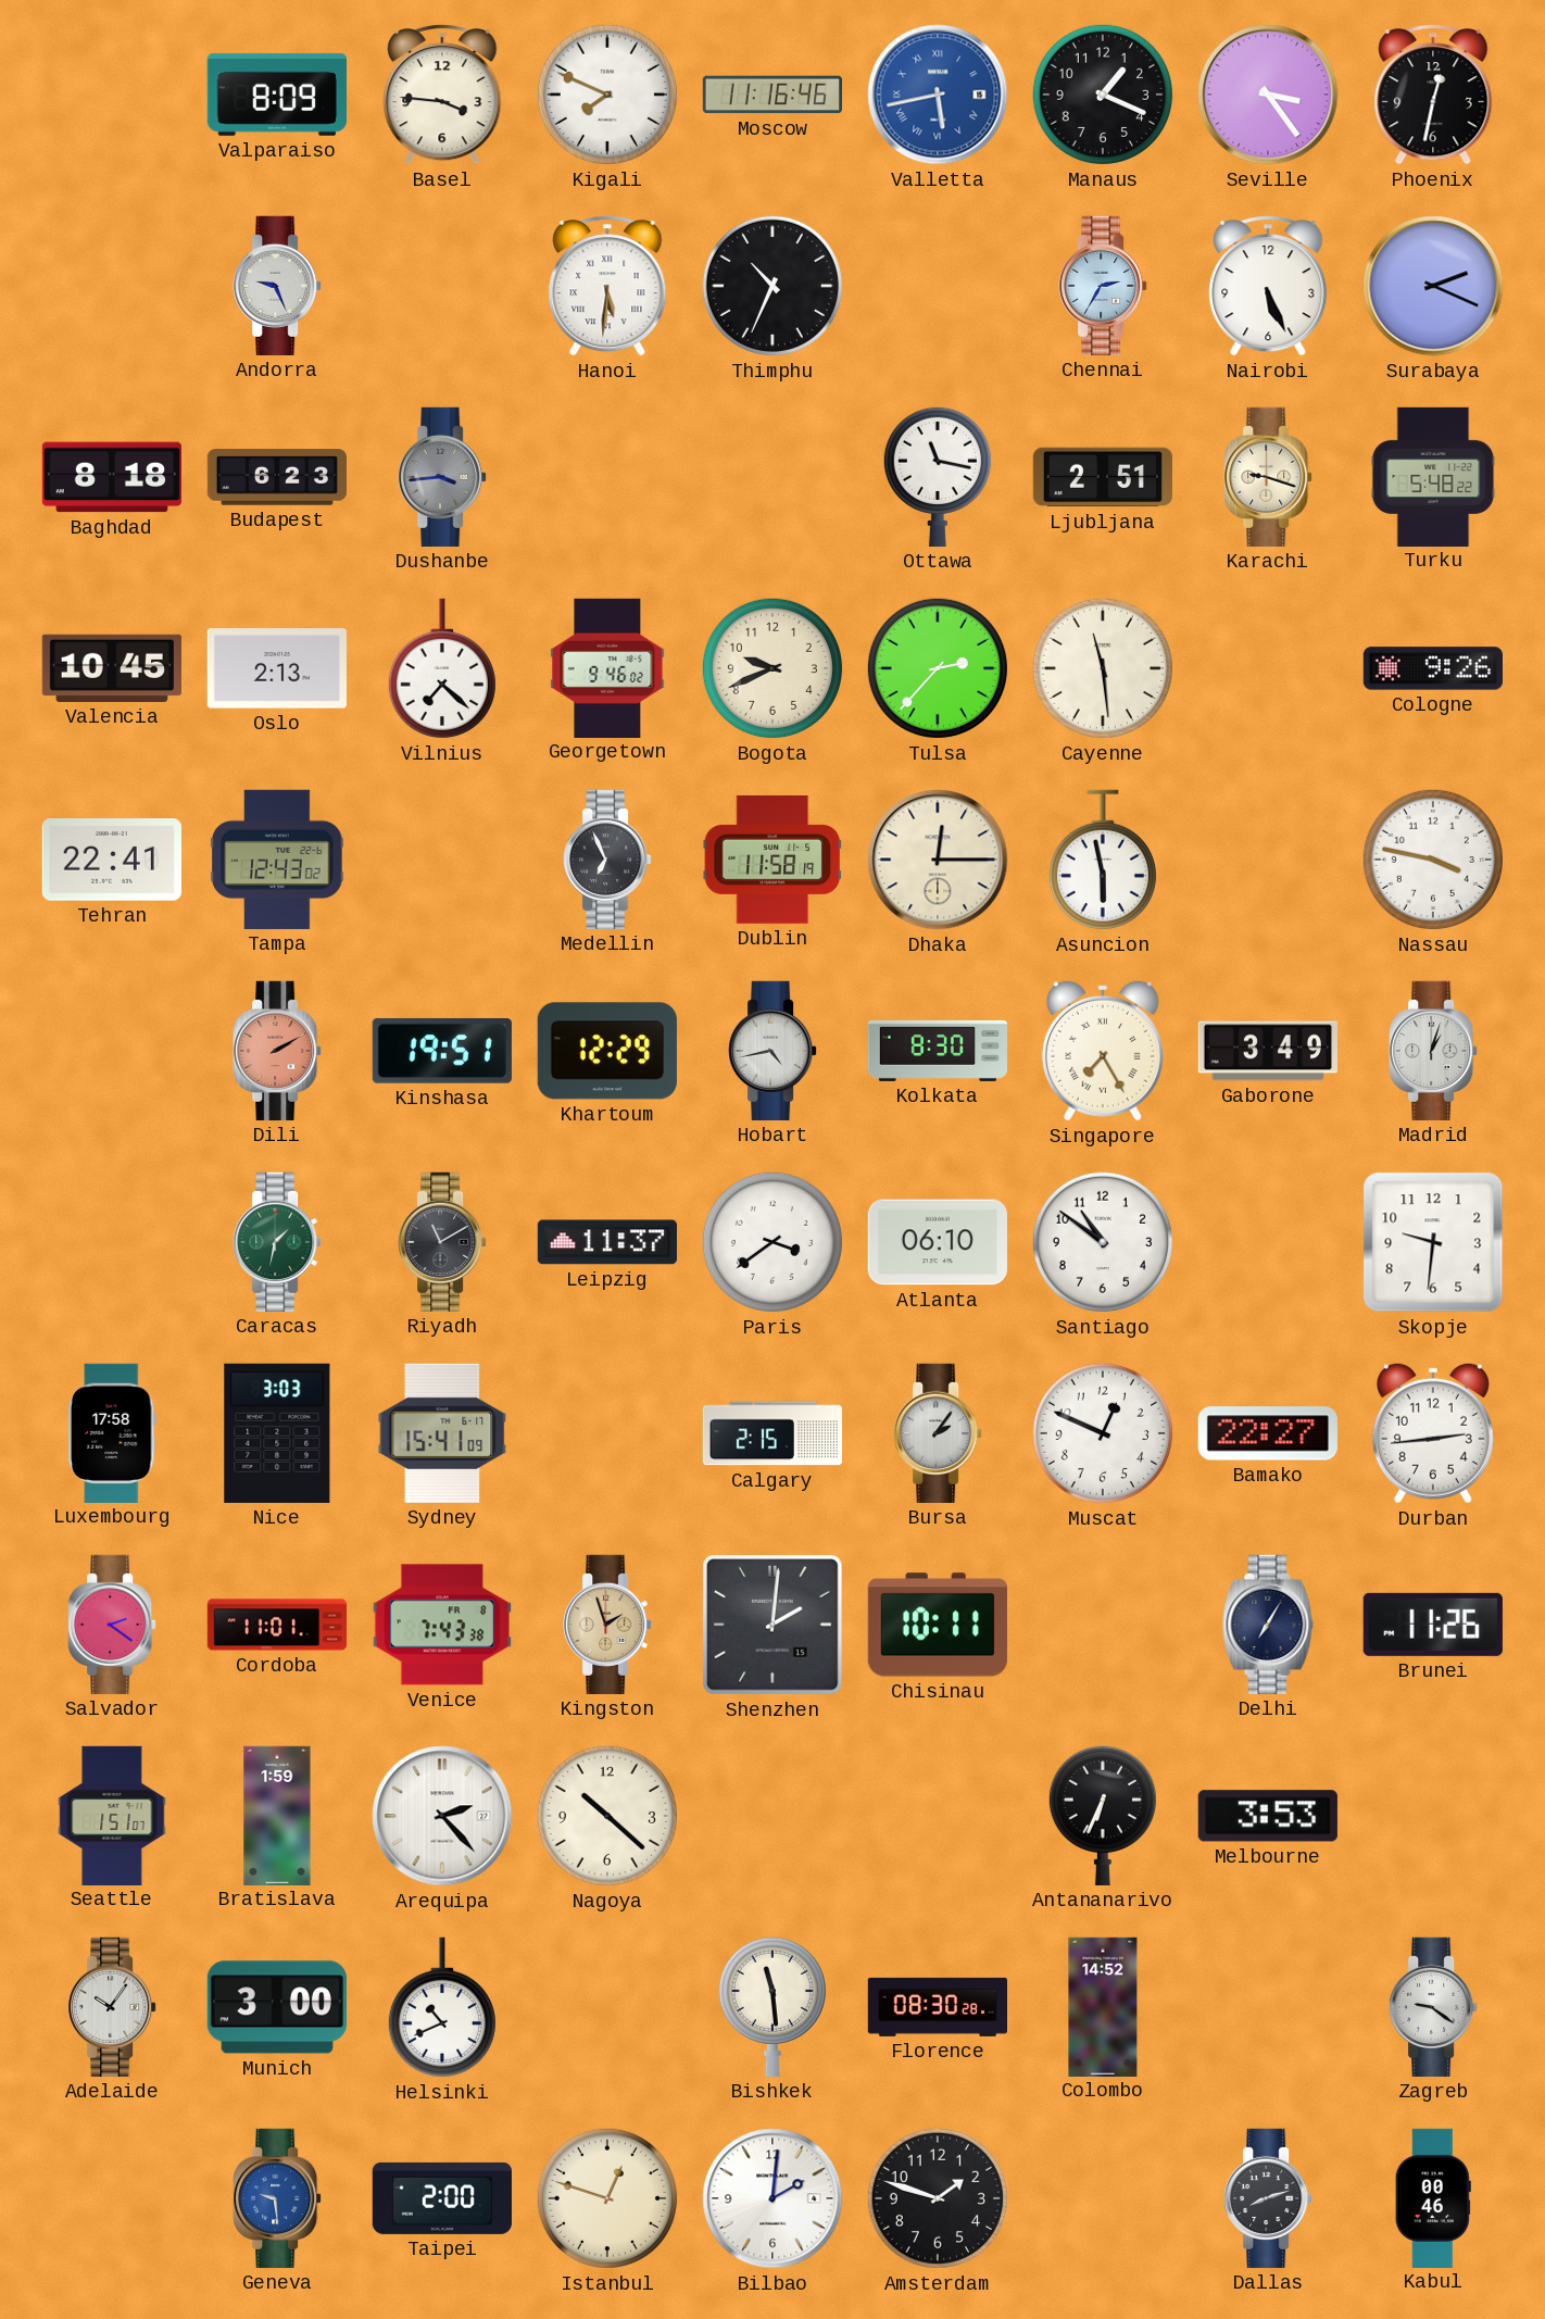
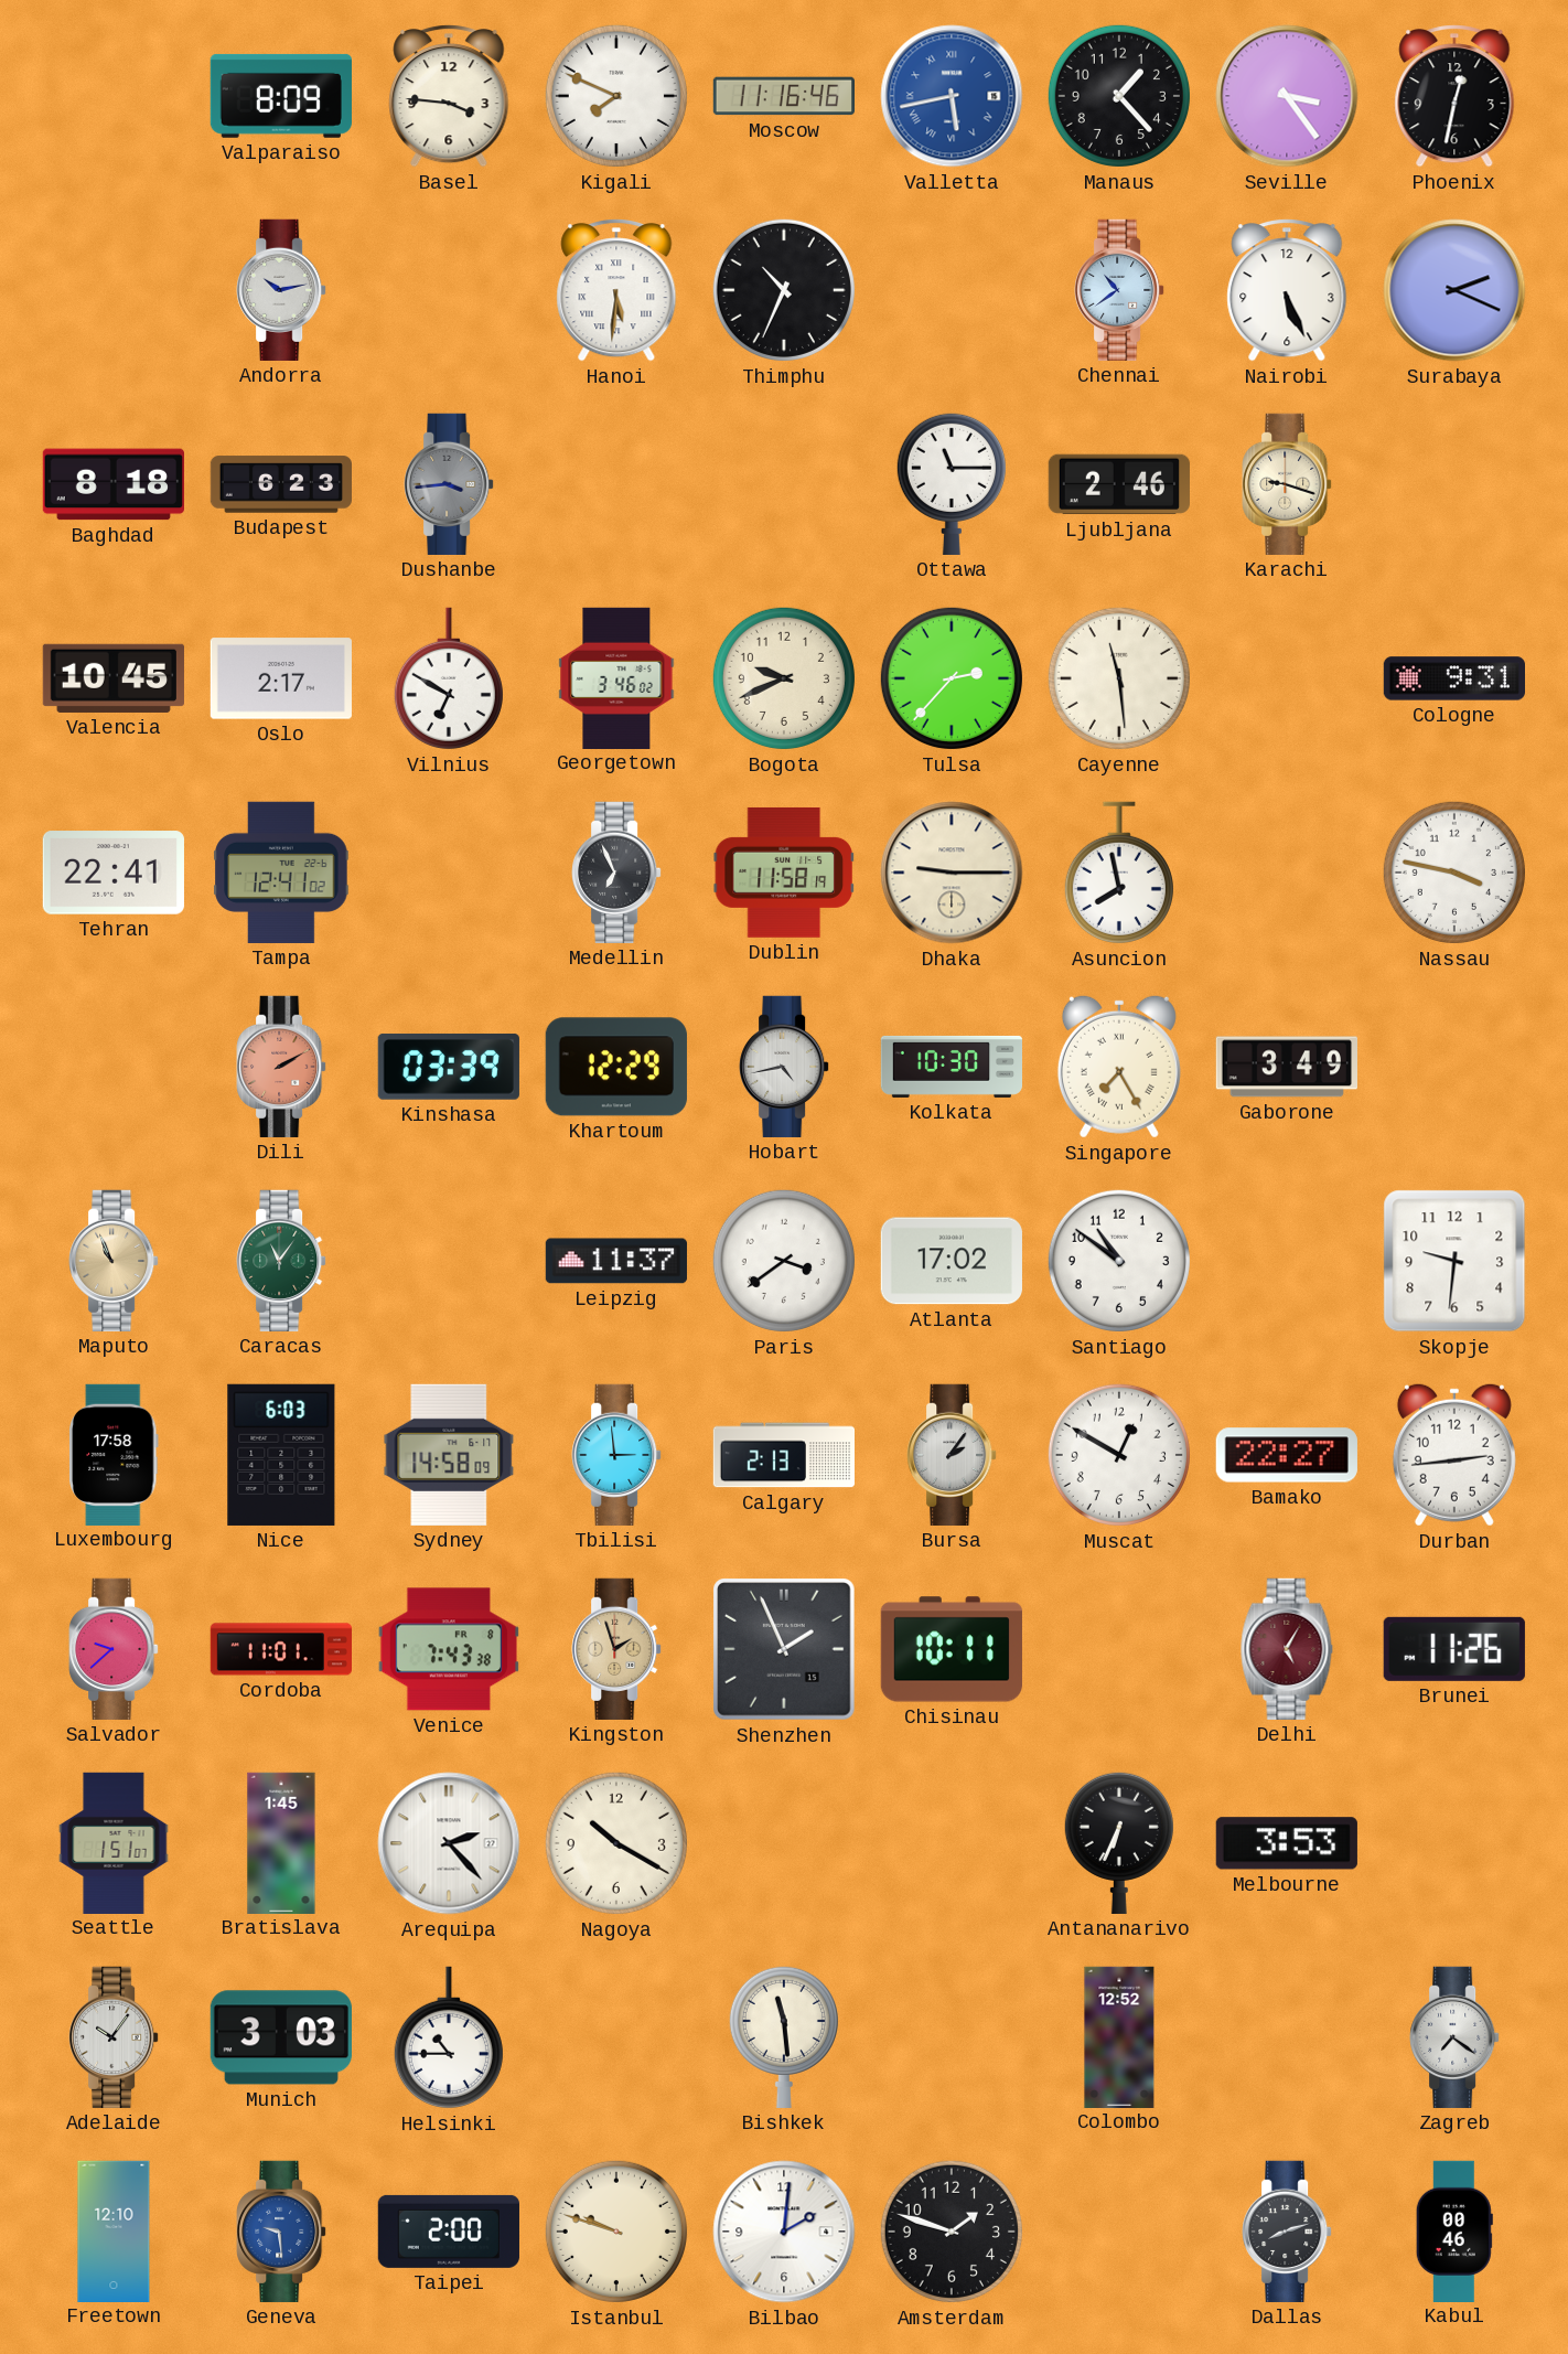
Manaus: 1:19 -> 1:23
Andorra: 9:26 -> 10:13
Chennai: 2:35 -> 10:39
Ottawa: 11:17 -> 11:15
Ljubljana: 2:51 -> 2:46
Turku: 5:48 -> none
Oslo: 2:13 -> 2:17
Vilnius: 7:22 -> 6:50
Georgetown: 9:46 -> 3:46
Cologne: 9:26 -> 9:31
Tampa: 12:43 -> 12:41
Dhaka: 12:15 -> 9:15
Asuncion: 5:58 -> 7:58
Kinshasa: 19:51 -> 03:39
Kolkata: 8:30 -> 10:30
Madrid: 1:03 -> none
Maputo: none -> 10:56
Caracas: 1:32 -> 11:06
Riyadh: 11:10 -> none
Atlanta: 06:10 -> 17:02
Nice: 3:03 -> 6:03
Sydney: 15:41 -> 14:58
Tbilisi: none -> 2:59
Calgary: 2:15 -> 2:13
Muscat: 12:49 -> 12:50
Salvador: 2:21 -> 9:38
Shenzhen: 2:01 -> 1:56
Delhi: 7:05 -> 5:05
Delhi dial: navy -> burgundy
Bratislava: 1:59 -> 1:45
Nagoya: 10:22 -> 10:20
Munich: 3:00 -> 3:03
Helsinki: 10:41 -> 10:45
Florence: 08:30 -> none
Colombo: 14:52 -> 12:52
Zagreb: 9:21 -> 7:21
Freetown: none -> 12:10
Istanbul: 12:48 -> 9:48
